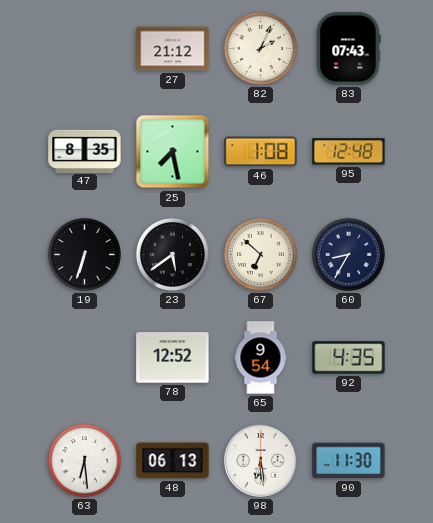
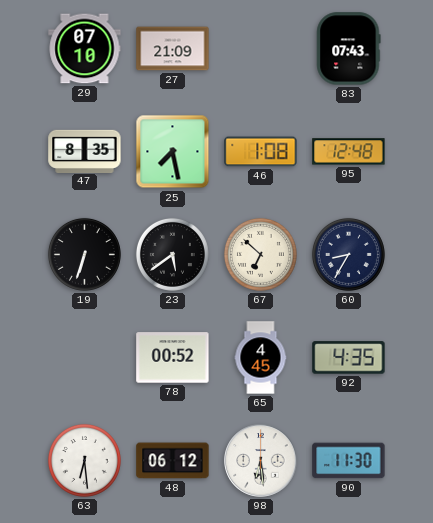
29: none -> 07:10
27: 21:12 -> 21:09
82: 2:04 -> none
78: 12:52 -> 00:52
65: 9:54 -> 4:45
48: 06:13 -> 06:12
